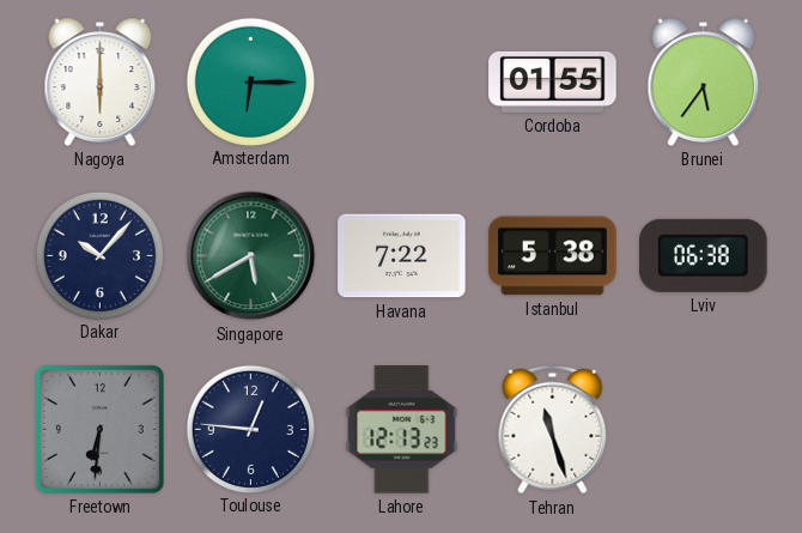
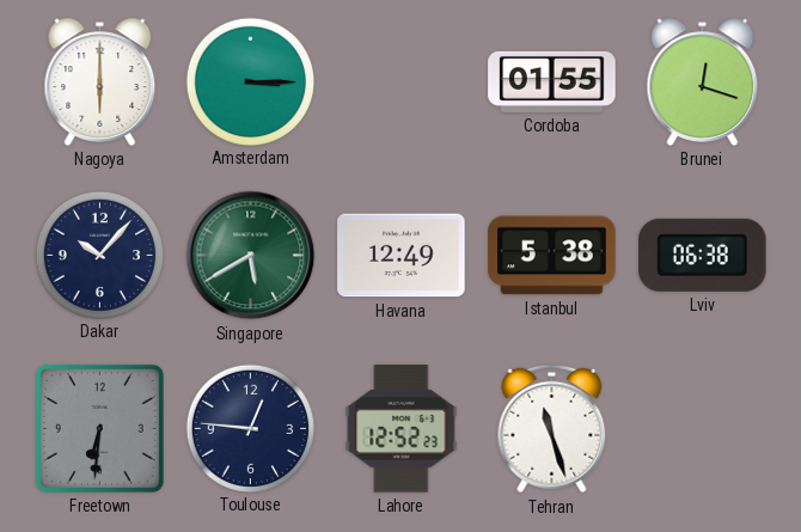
Amsterdam: 6:15 -> 3:15
Brunei: 5:36 -> 12:18
Havana: 7:22 -> 12:49
Lahore: 12:13 -> 12:52
